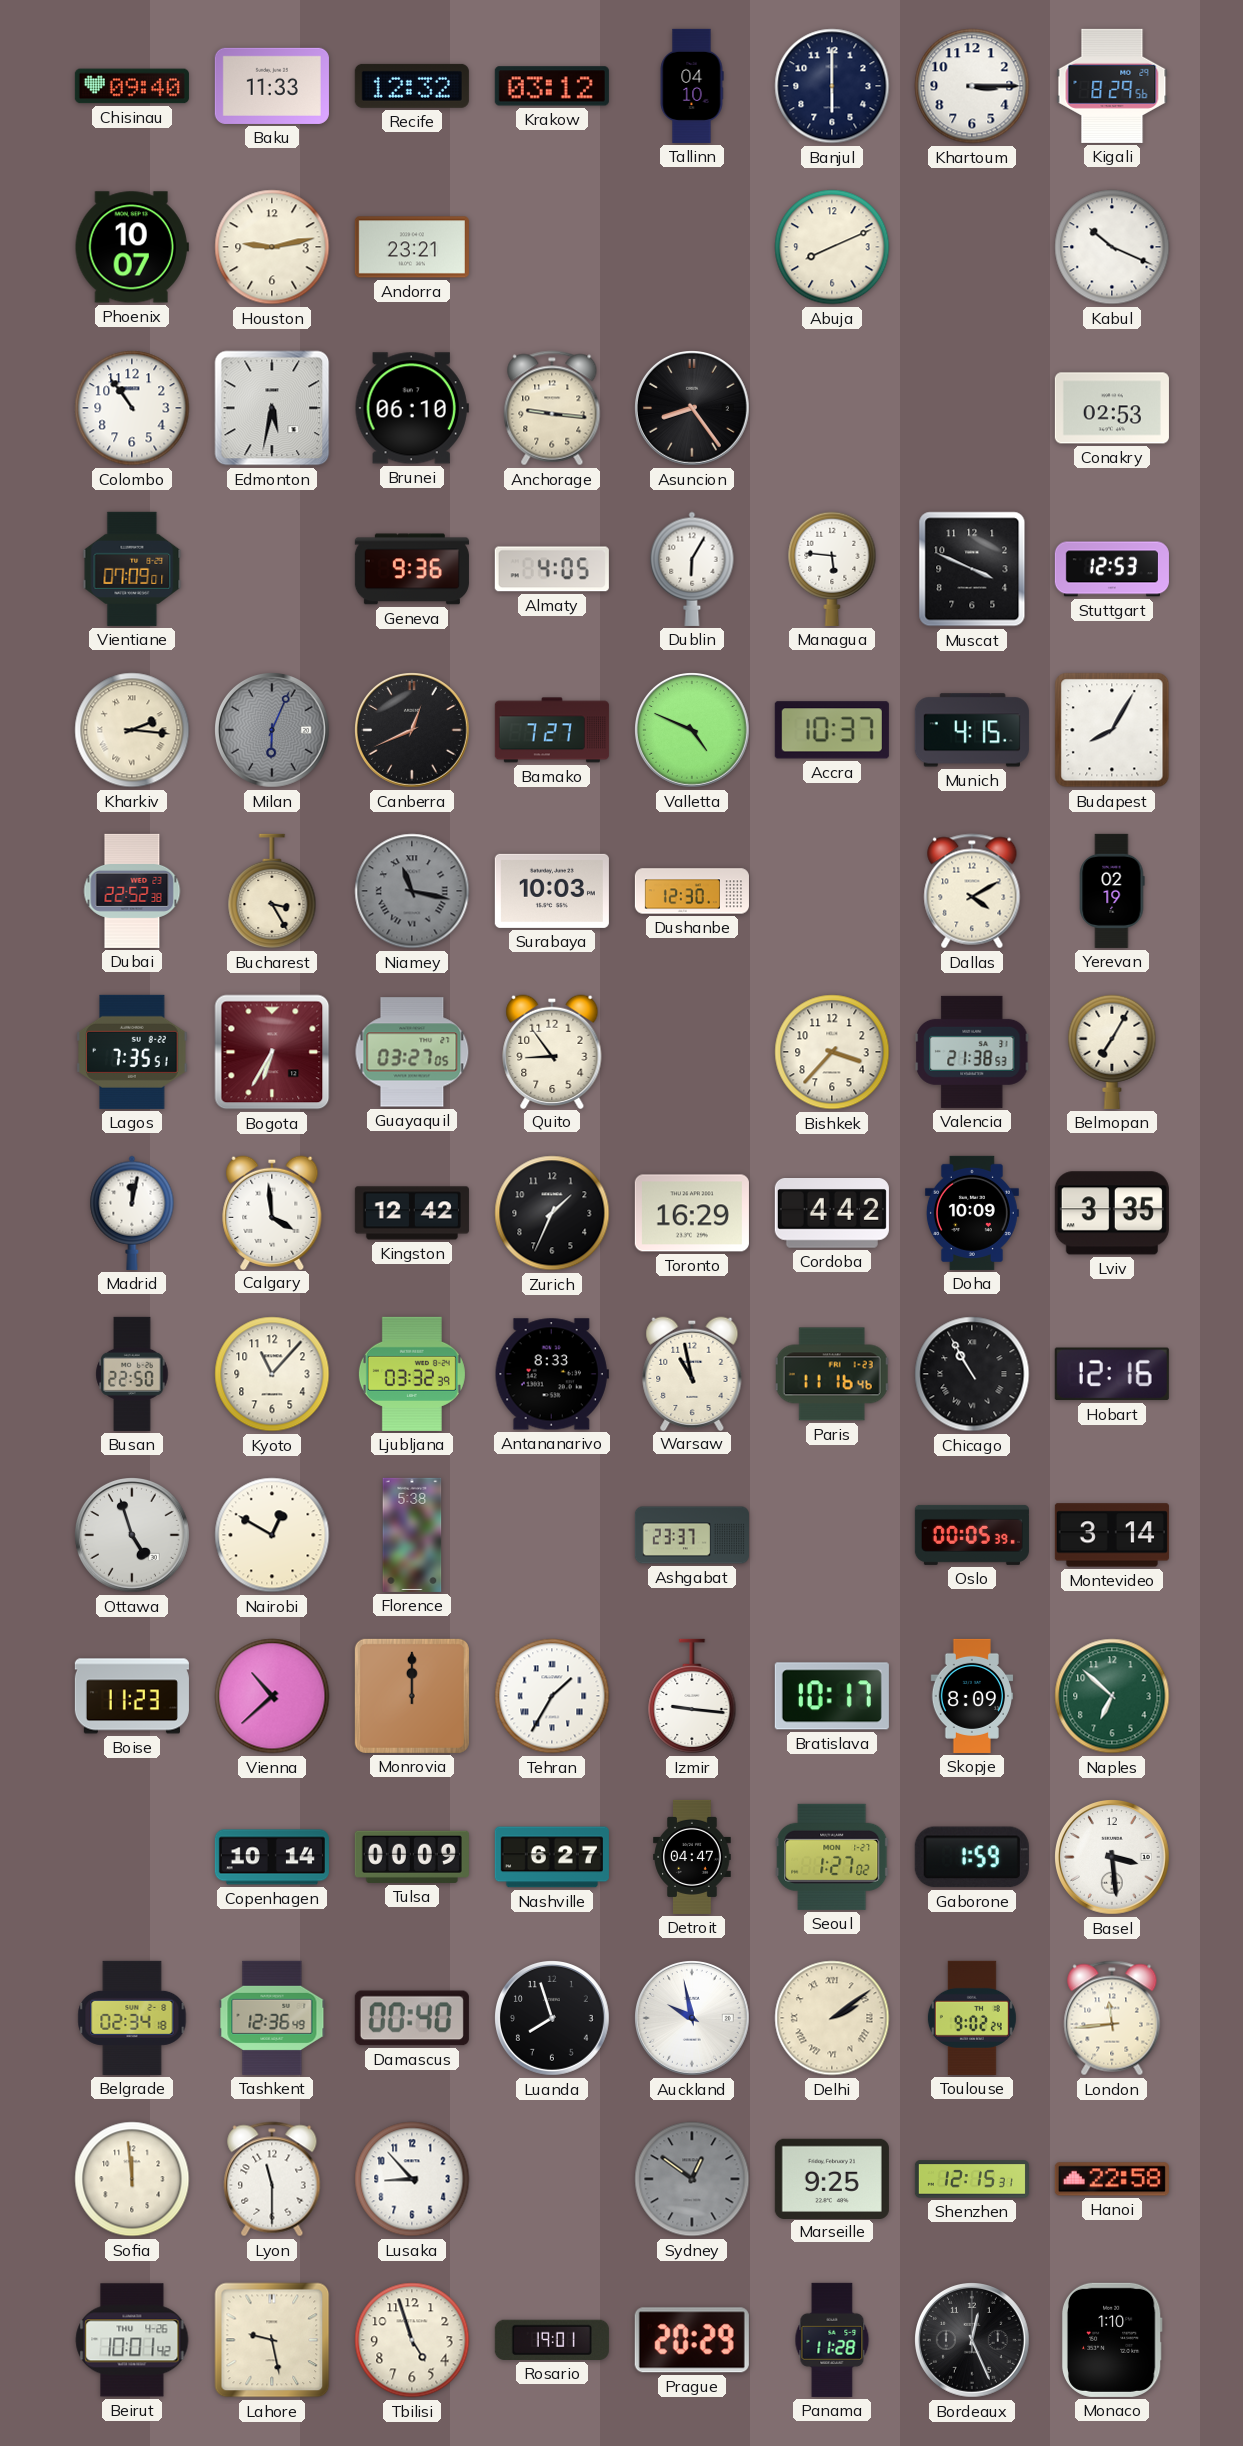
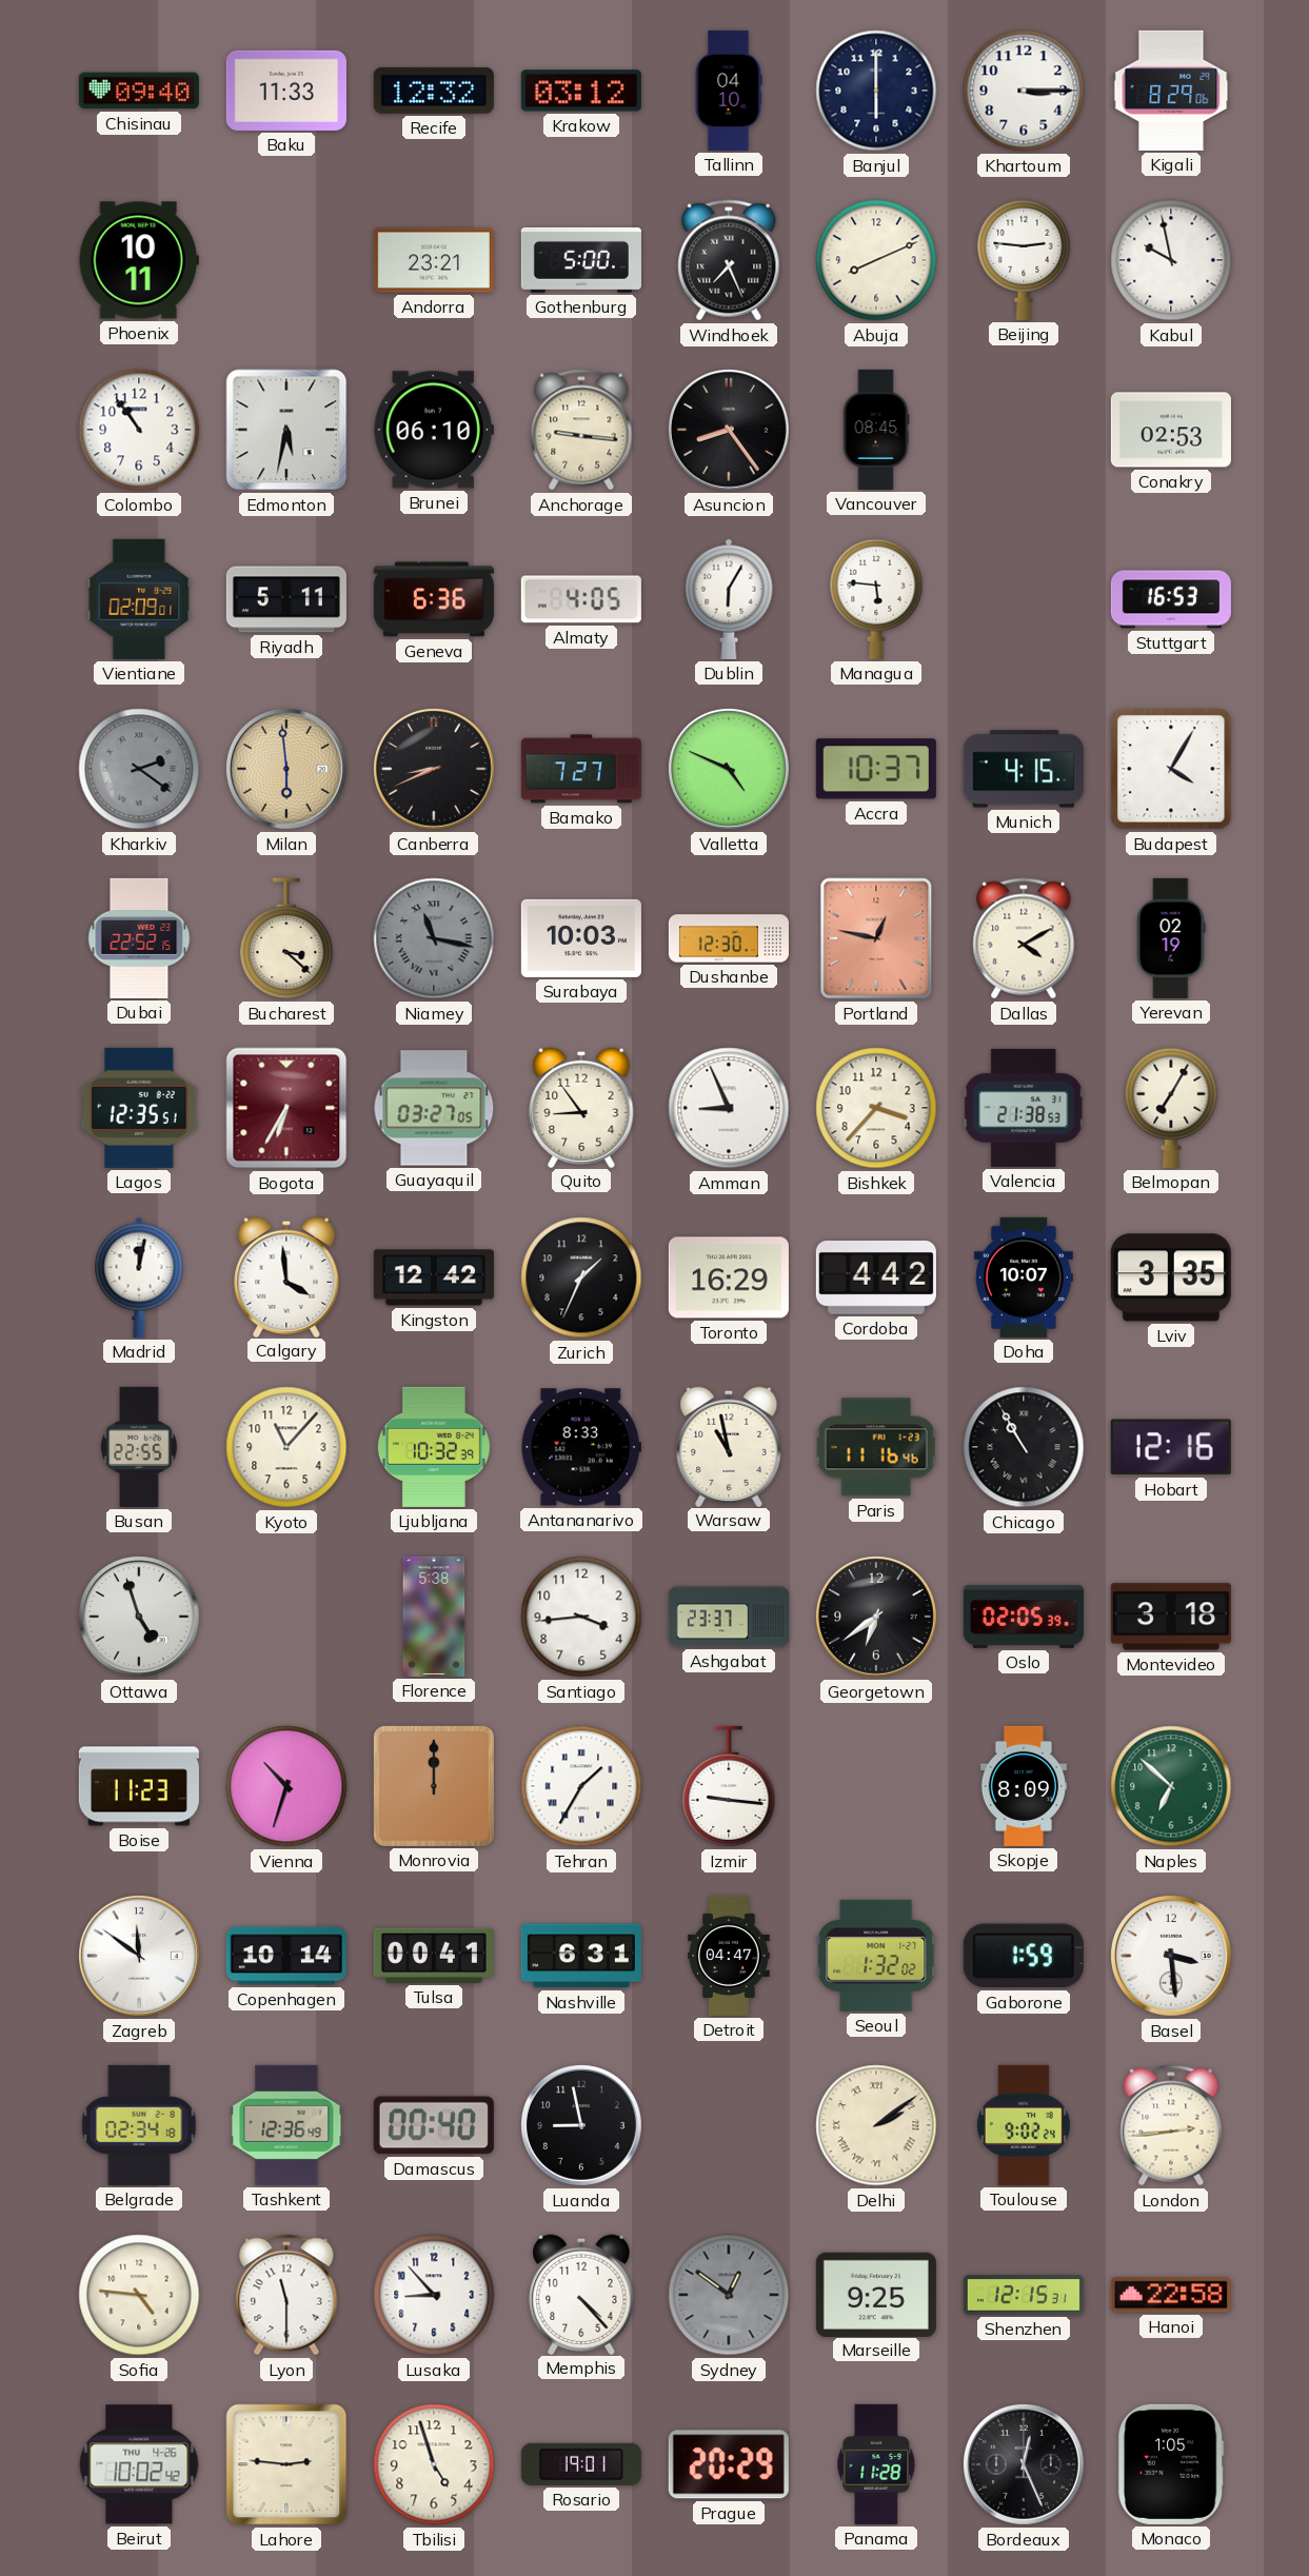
Kigali: 8:29:56 -> 8:29:06
Phoenix: 10:07 -> 10:11
Houston: 9:13 -> none
Gothenburg: none -> 5:00
Windhoek: none -> 7:26
Beijing: none -> 2:46
Kabul: 10:19 -> 9:58
Vancouver: none -> 08:45
Vientiane: 07:09 -> 02:09
Riyadh: none -> 5:11
Geneva: 9:36 -> 6:36
Muscat: 3:49 -> none
Stuttgart: 12:53 -> 16:53
Kharkiv: 2:16 -> 2:21
Kharkiv dial: cream -> grey
Milan: 6:04 -> 5:59
Milan dial: grey -> champagne
Canberra: 12:41 -> 8:41
Budapest: 8:05 -> 4:05
Dubai: 22:52:38 -> 22:52:15
Bucharest: 3:25 -> 3:22
Portland: none -> 12:47
Lagos: 7:35 -> 12:35
Amman: none -> 8:56
Doha: 10:09 -> 10:07
Busan: 22:50 -> 22:55
Ljubljana: 03:32 -> 10:32
Nairobi: 12:50 -> none
Santiago: none -> 3:44
Georgetown: none -> 6:39
Oslo: 00:05 -> 02:05
Montevideo: 3:14 -> 3:18
Vienna: 10:38 -> 10:33
Bratislava: 10:17 -> none
Zagreb: none -> 11:51
Tulsa: 00:09 -> 00:41
Nashville: 6:27 -> 6:31
Seoul: 1:27 -> 1:32
Luanda: 7:57 -> 8:58
Auckland: 9:58 -> none
London: 11:44 -> 2:44
Sofia: 11:59 -> 4:46
Memphis: none -> 4:23
Beirut: 10:01 -> 10:02
Lahore: 9:28 -> 2:46
Monaco: 1:10 -> 1:05
